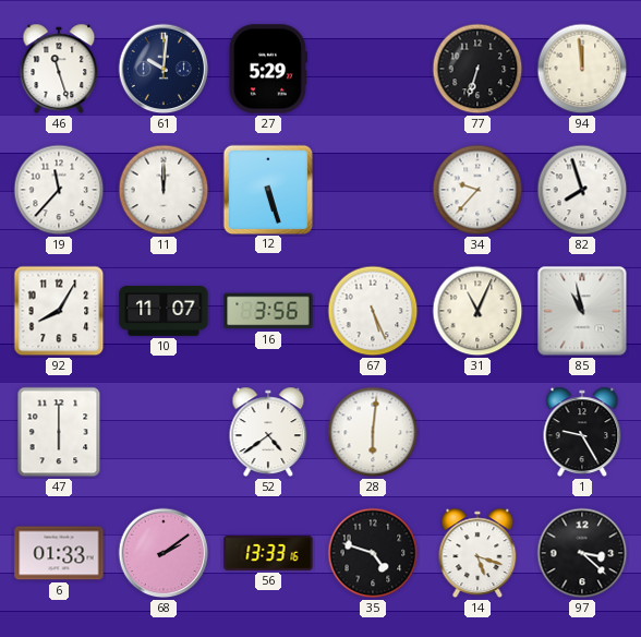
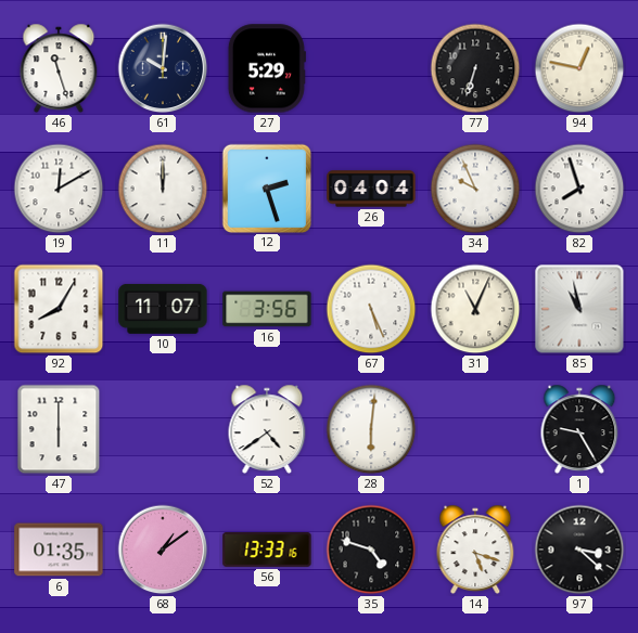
94: 11:59 -> 12:47
19: 11:37 -> 12:10
12: 5:27 -> 2:27
26: none -> 04:04
34: 9:37 -> 9:56
6: 01:33 -> 01:35
68: 2:09 -> 1:09
